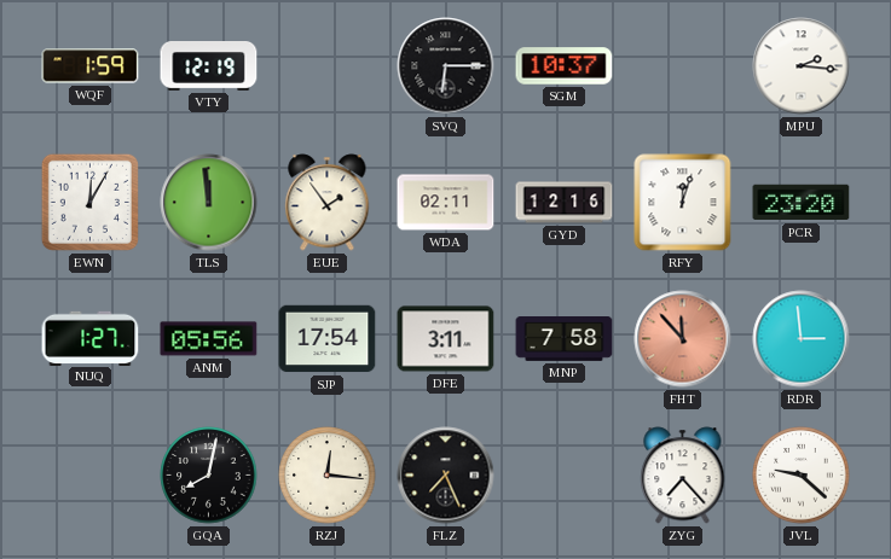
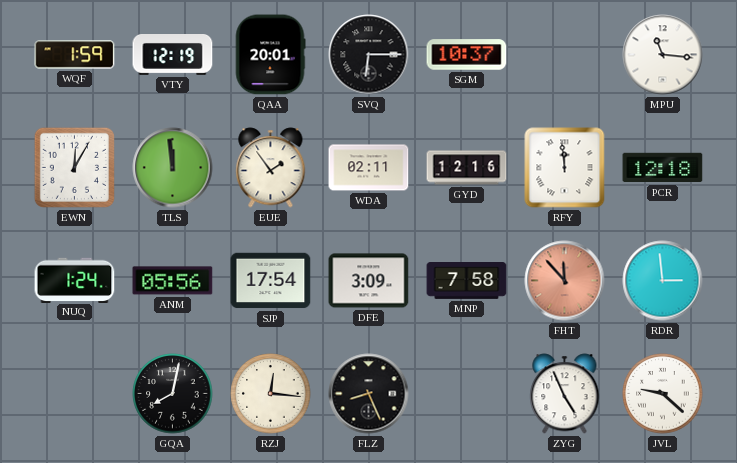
QAA: none -> 20:01
MPU: 2:16 -> 11:16
RFY: 12:03 -> 11:59
PCR: 23:20 -> 12:18
NUQ: 1:27 -> 1:24
DFE: 3:11 -> 3:09
FLZ: 7:26 -> 8:26
ZYG: 7:23 -> 4:56
